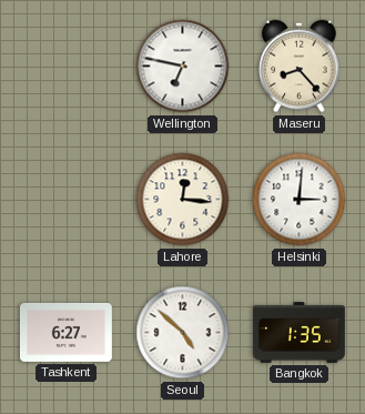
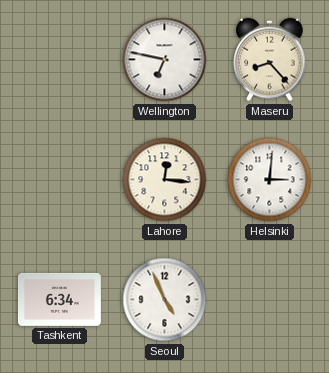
Tashkent: 6:27 -> 6:34
Seoul: 4:52 -> 4:56
Bangkok: 1:35 -> none
